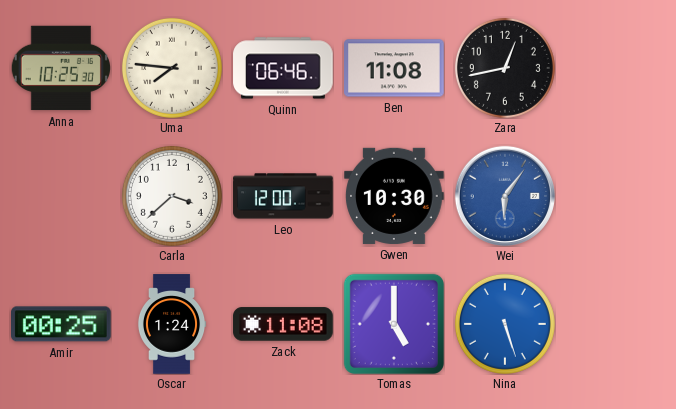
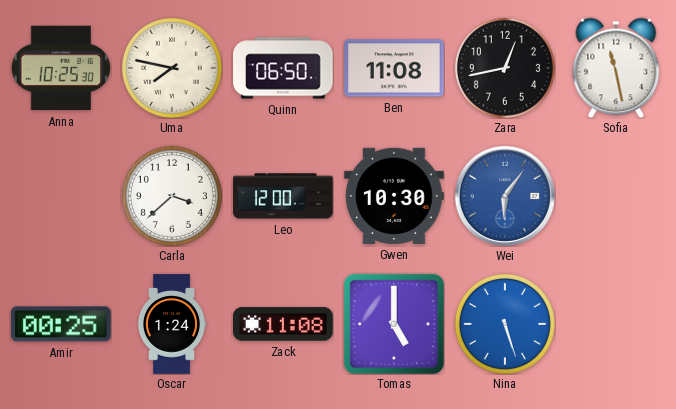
Uma: 7:46 -> 7:47
Quinn: 06:46 -> 06:50
Sofia: none -> 11:28
